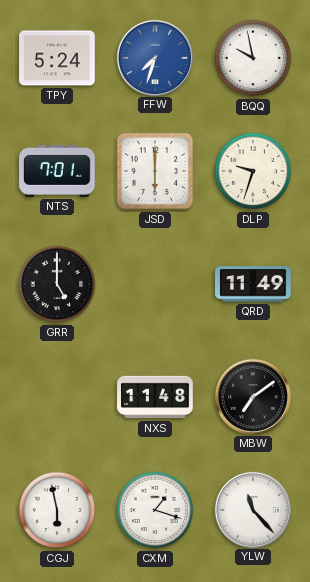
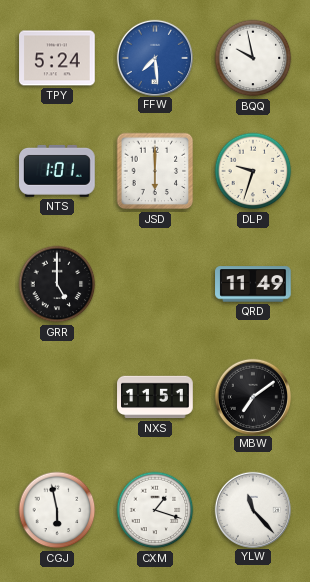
FFW: 7:33 -> 7:29
NTS: 7:01 -> 1:01
NXS: 11:48 -> 11:51
